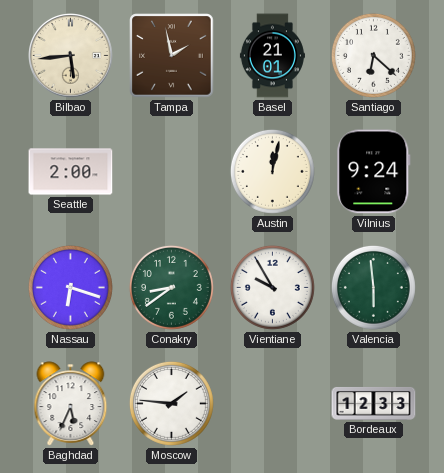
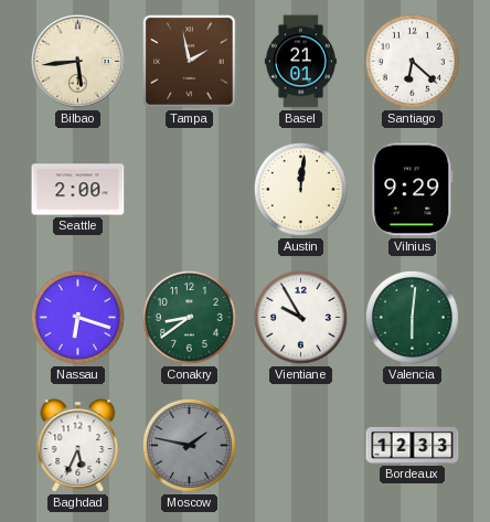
Austin: 12:02 -> 12:01
Vilnius: 9:24 -> 9:29
Valencia: 5:59 -> 6:01
Moscow: 1:46 -> 1:47
Moscow dial: white -> grey
